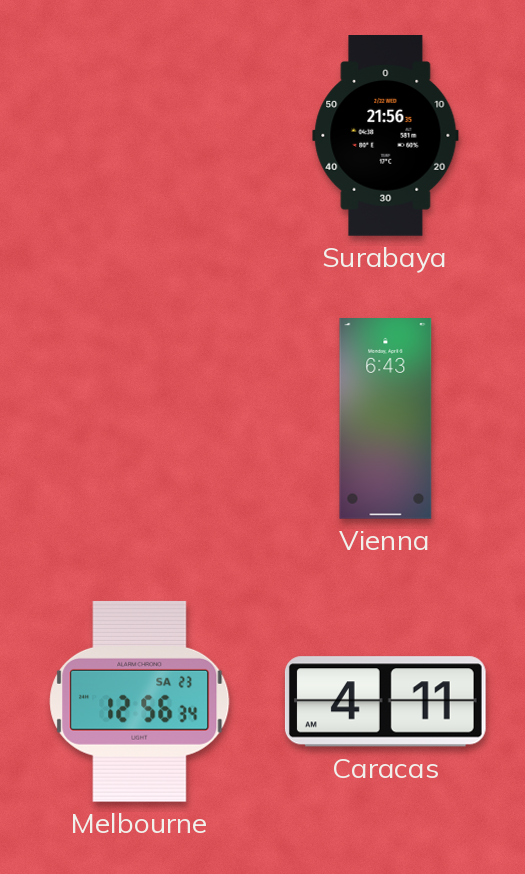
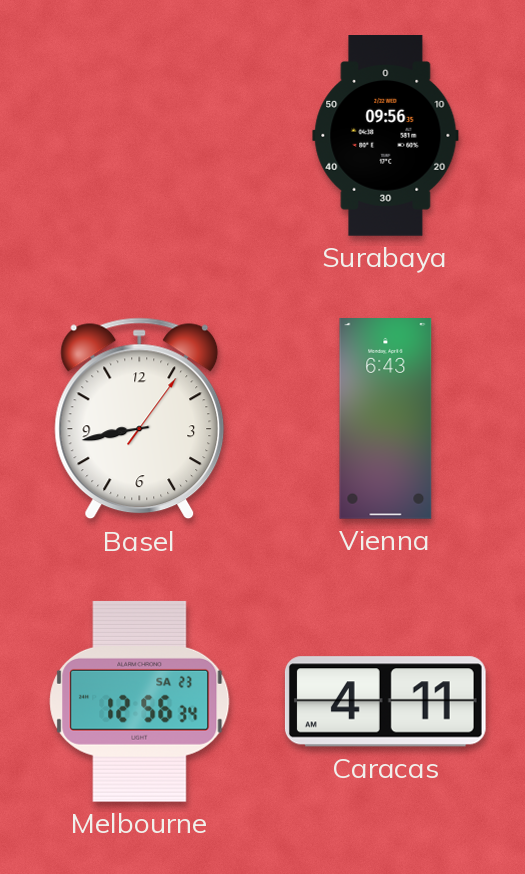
Surabaya: 21:56 -> 09:56
Basel: none -> 8:43
